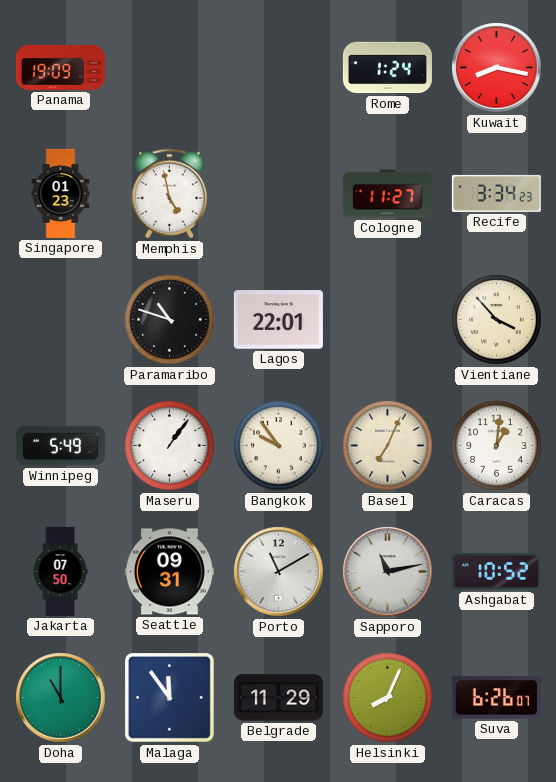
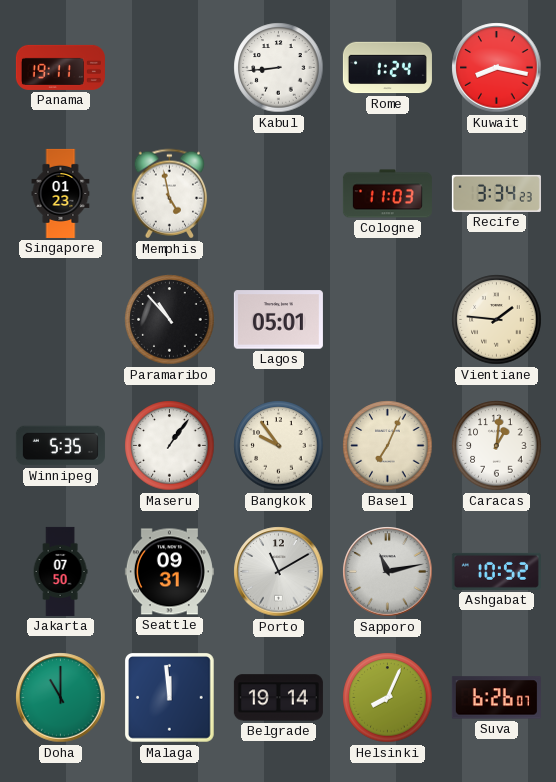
Panama: 19:09 -> 19:11
Kabul: none -> 8:44
Cologne: 11:27 -> 11:03
Paramaribo: 10:48 -> 10:53
Lagos: 22:01 -> 05:01
Vientiane: 3:53 -> 1:46
Winnipeg: 5:49 -> 5:35
Malaga: 11:54 -> 11:59
Belgrade: 11:29 -> 19:14
